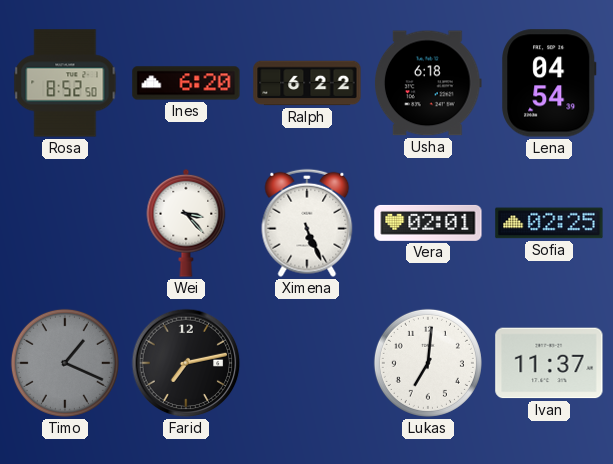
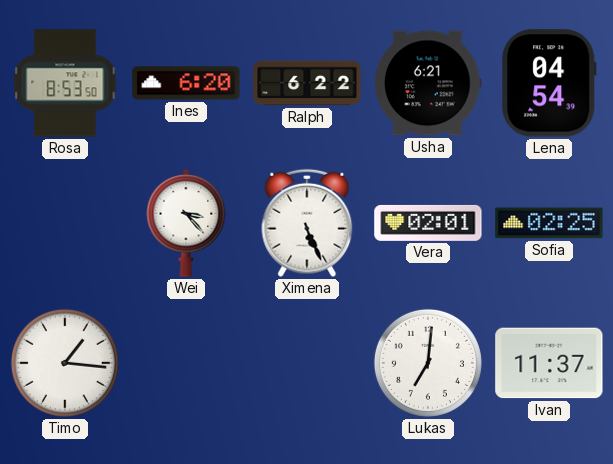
Rosa: 8:52 -> 8:53
Usha: 6:18 -> 6:21
Timo: 1:19 -> 1:16
Timo dial: grey -> white
Farid: 7:13 -> none
